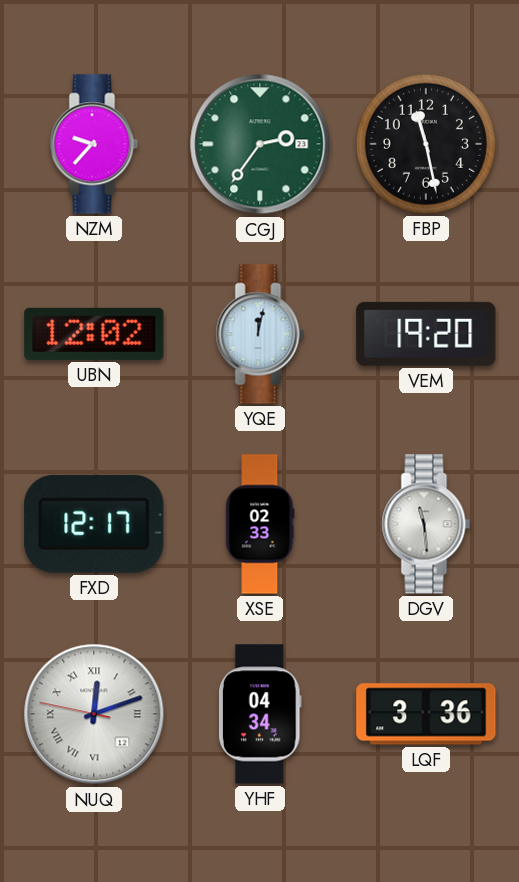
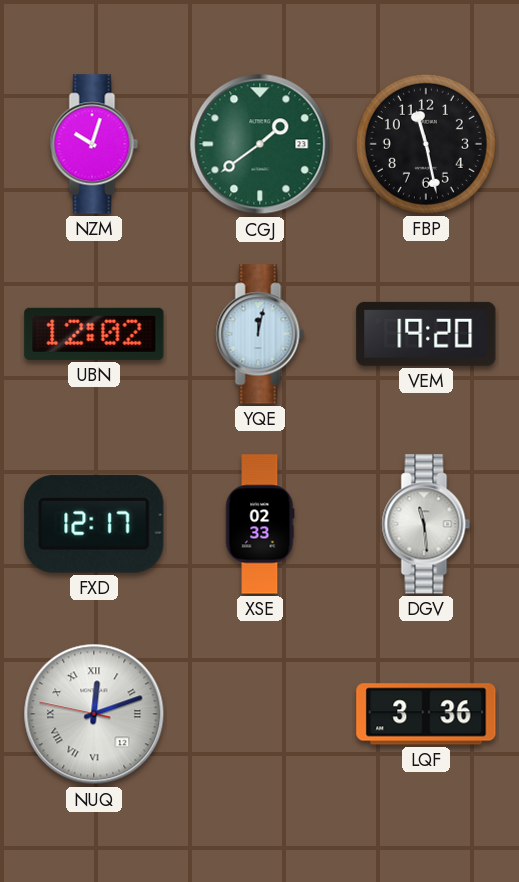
NZM: 9:37 -> 10:03
CGJ: 2:36 -> 1:39
YHF: 04:34 -> none
